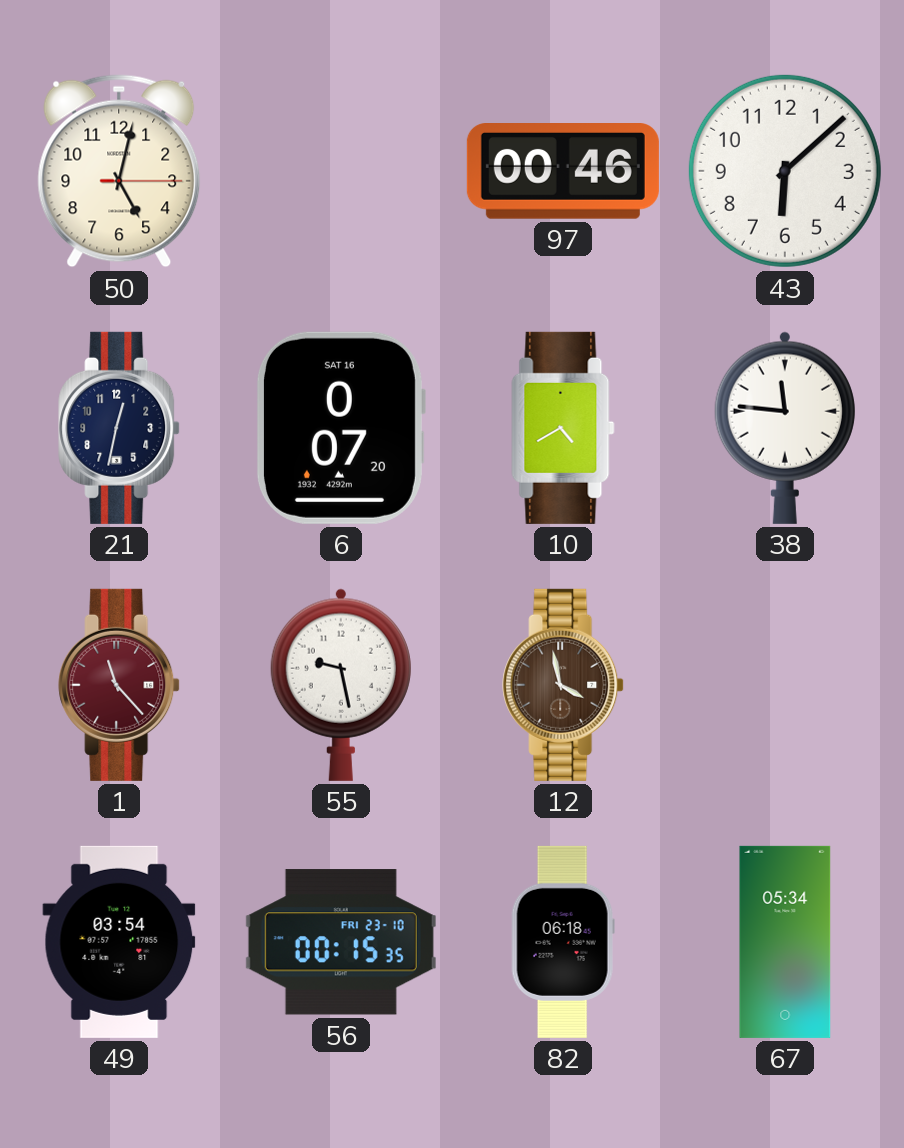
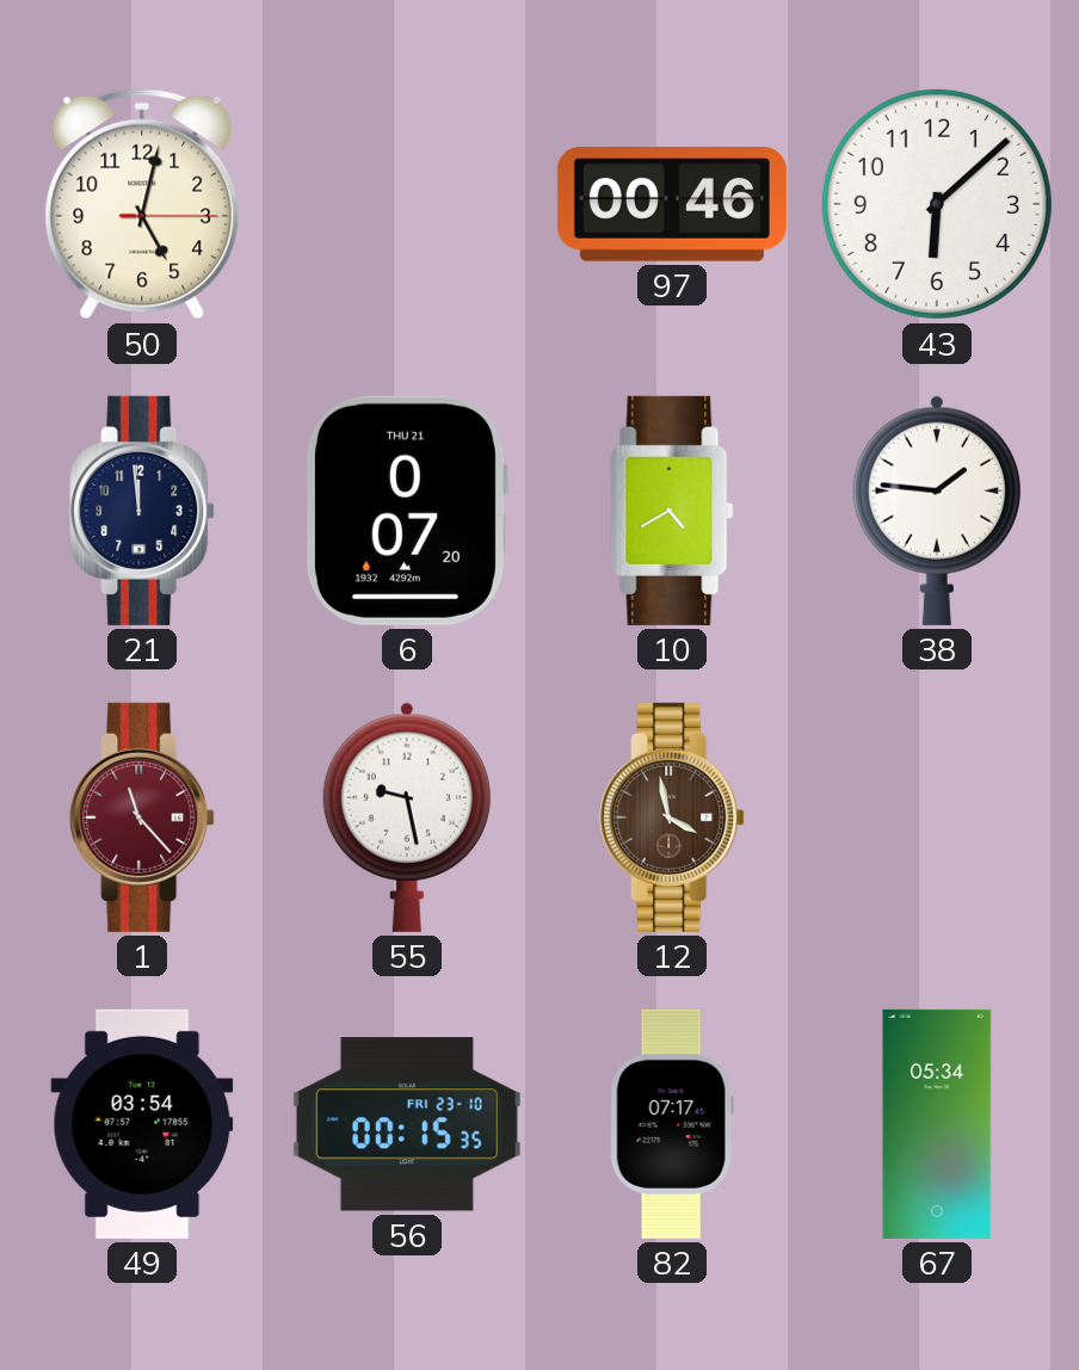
21: 12:32 -> 11:59
6 date: SAT 16 -> THU 21
38: 11:46 -> 1:46
82: 06:18 -> 07:17
